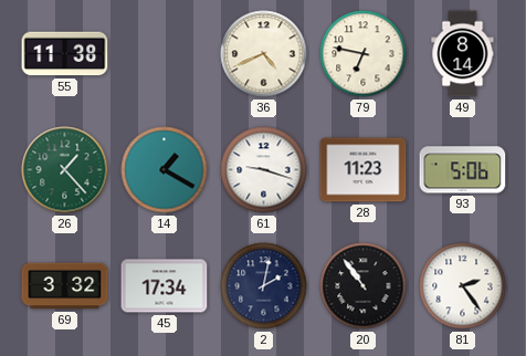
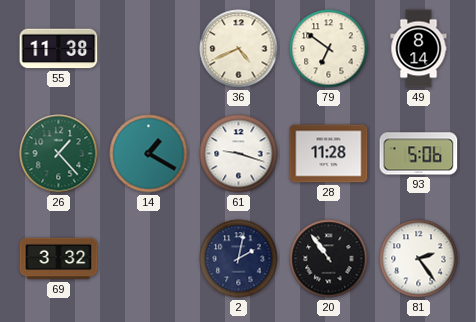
79: 6:47 -> 6:51
28: 11:23 -> 11:28
45: 17:34 -> none
